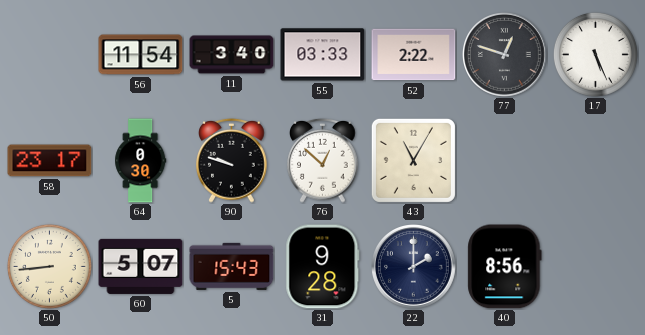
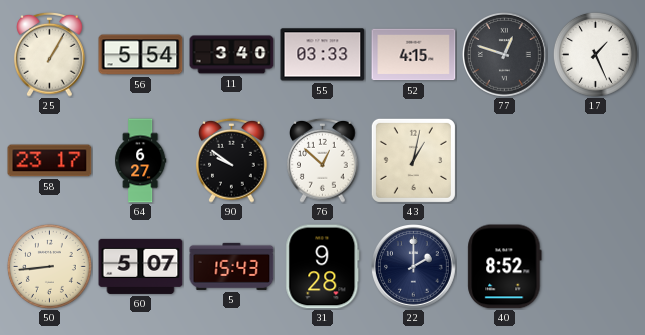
25: none -> 1:05
56: 11:54 -> 5:54
52: 2:22 -> 4:15
17: 5:26 -> 1:26
64: 0:30 -> 6:27
90: 9:48 -> 9:51
43: 11:05 -> 1:02
40: 8:56 -> 8:52
